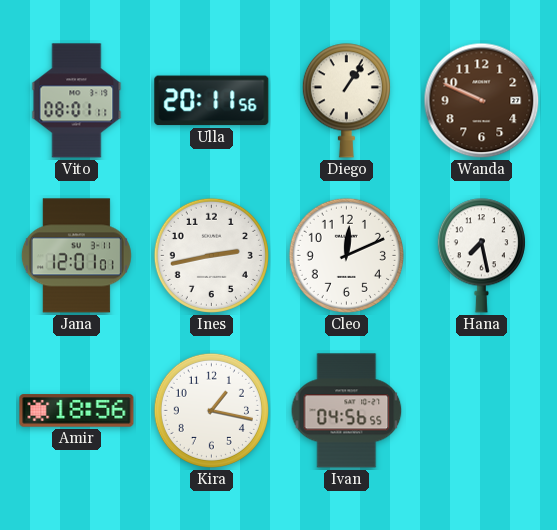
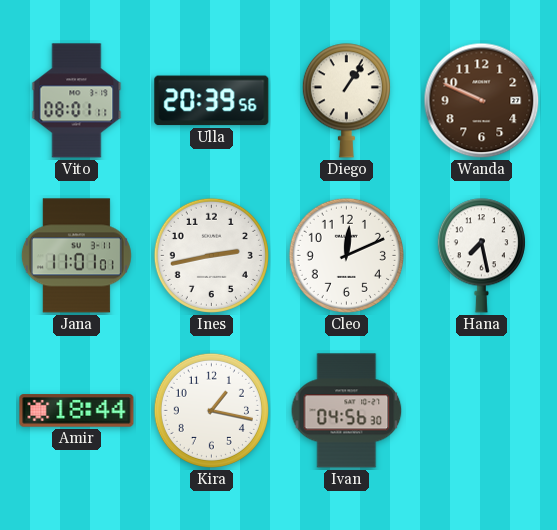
Ulla: 20:11 -> 20:39
Jana: 12:01 -> 11:01
Amir: 18:56 -> 18:44
Ivan: 04:56:55 -> 04:56:30
